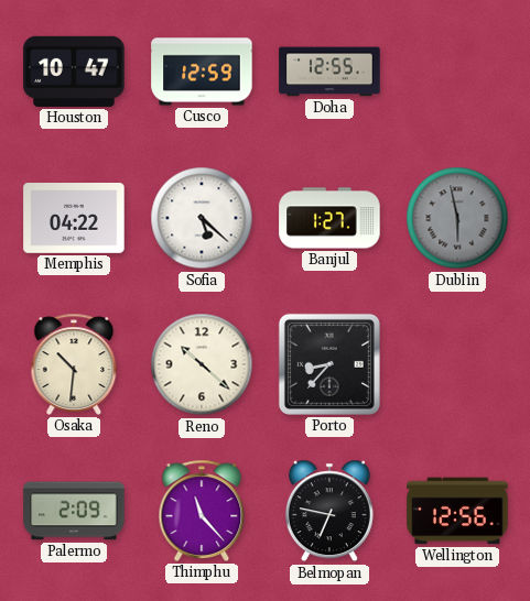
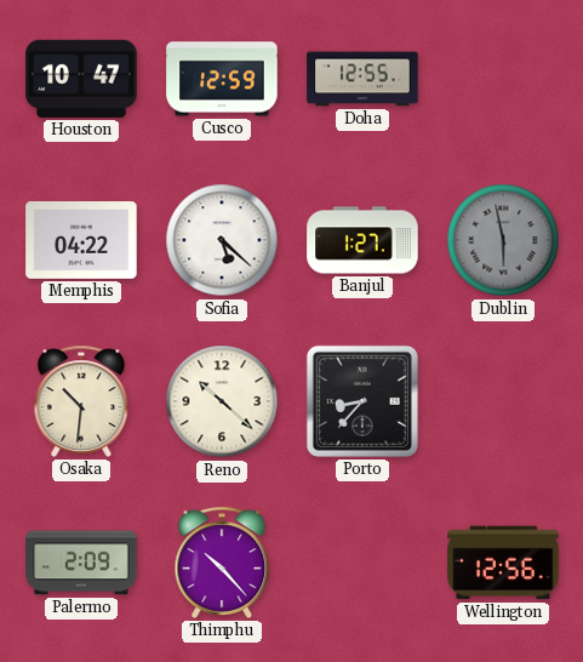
Thimphu: 11:23 -> 10:23
Belmopan: 6:47 -> none
